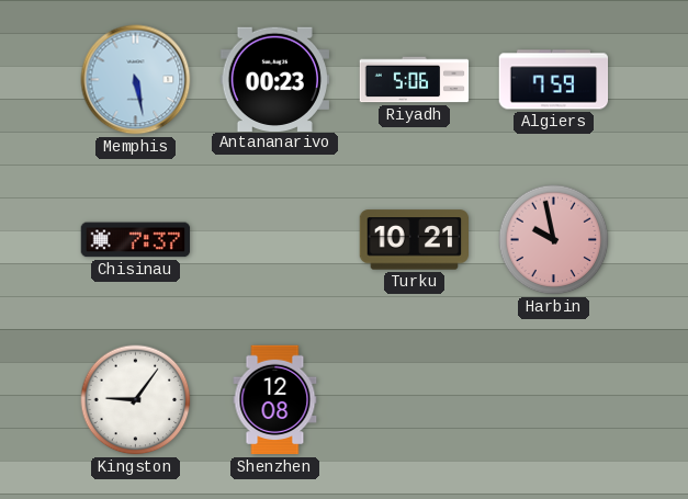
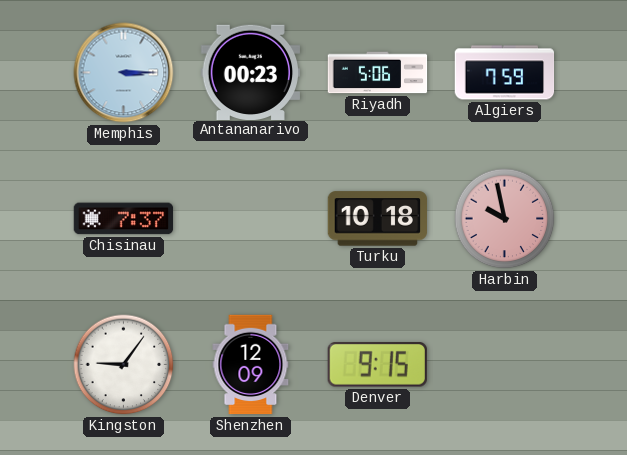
Memphis: 5:28 -> 3:15
Turku: 10:21 -> 10:18
Shenzhen: 12:08 -> 12:09
Denver: none -> 9:15
